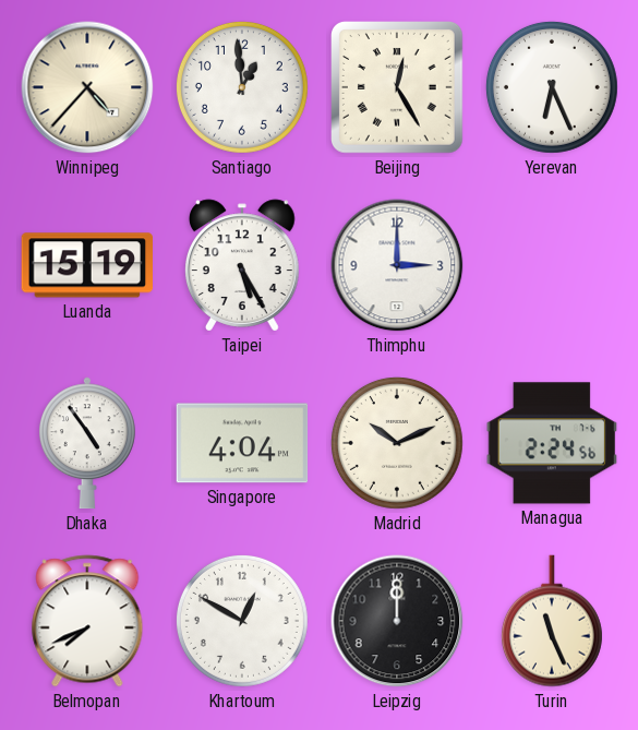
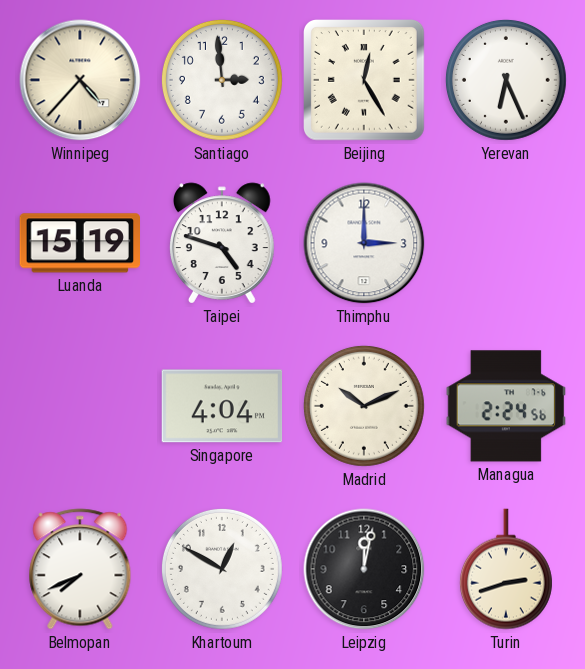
Santiago: 12:59 -> 2:59
Taipei: 5:25 -> 4:48
Dhaka: 4:54 -> none
Leipzig: 12:00 -> 12:02
Turin: 11:26 -> 2:42
